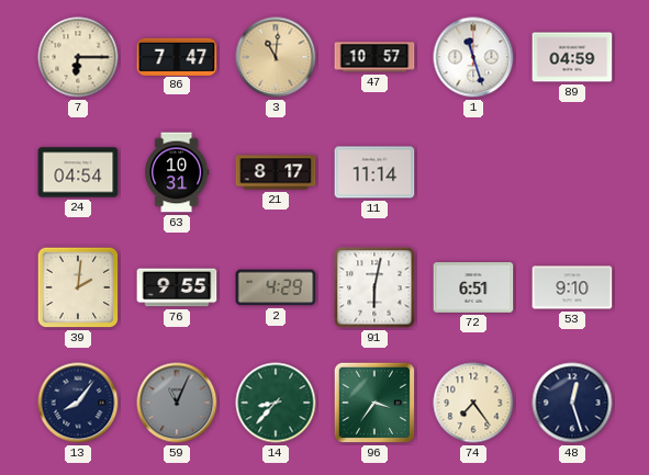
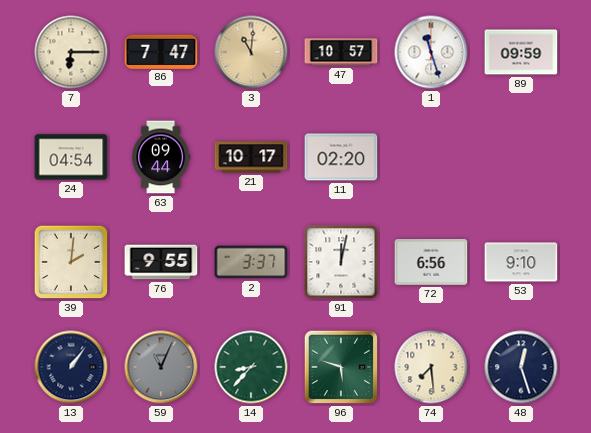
89: 04:59 -> 09:59
63: 10:31 -> 09:44
21: 8:17 -> 10:17
11: 11:14 -> 02:20
2: 4:29 -> 3:37
91: 6:02 -> 12:02
72: 6:51 -> 6:56
13: 8:06 -> 1:06
96: 3:36 -> 5:48
74: 7:24 -> 7:29
